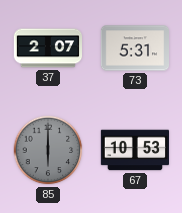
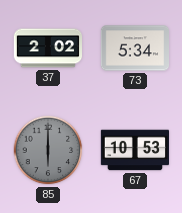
37: 2:07 -> 2:02
73: 5:31 -> 5:34
